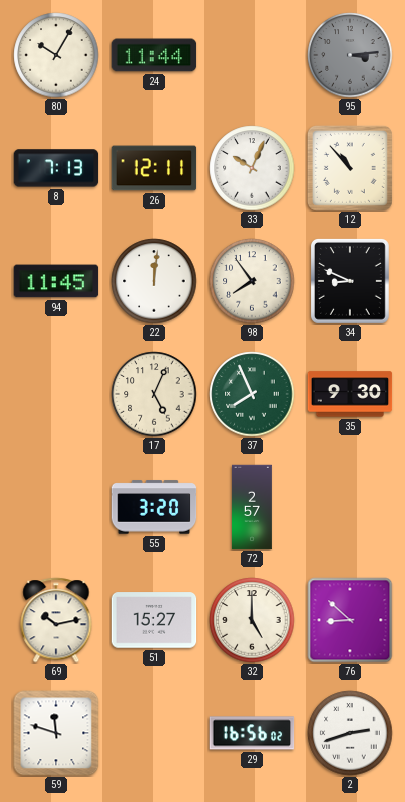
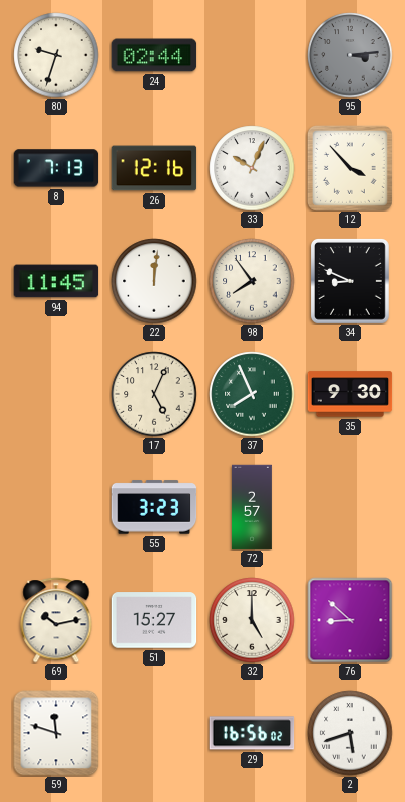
80: 10:05 -> 9:33
24: 11:44 -> 02:44
26: 12:11 -> 12:16
12: 10:53 -> 3:53
55: 3:20 -> 3:23
2: 2:42 -> 5:42
